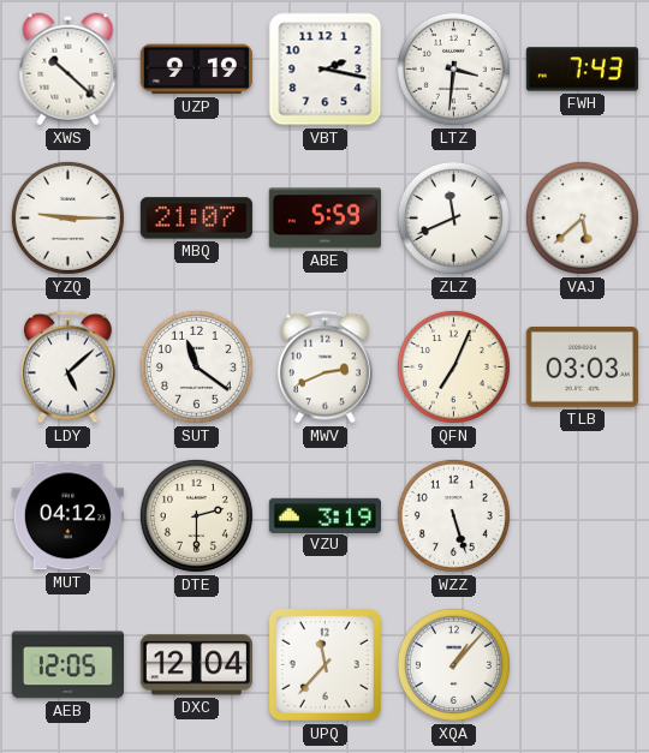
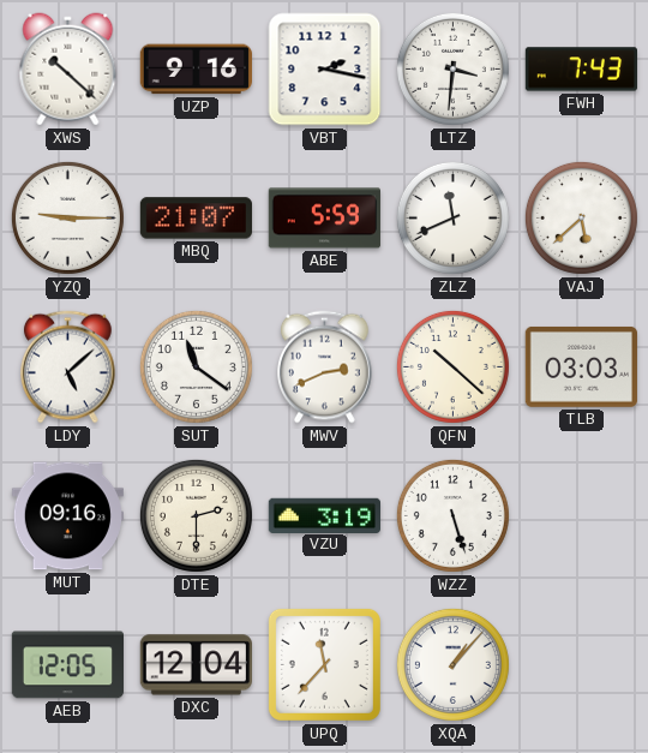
UZP: 9:19 -> 9:16
QFN: 7:04 -> 10:22
MUT: 04:12 -> 09:16
